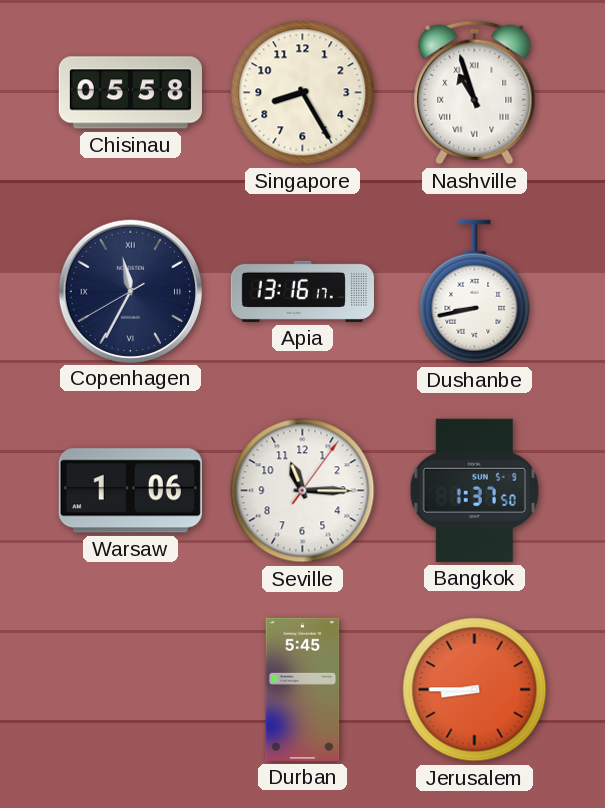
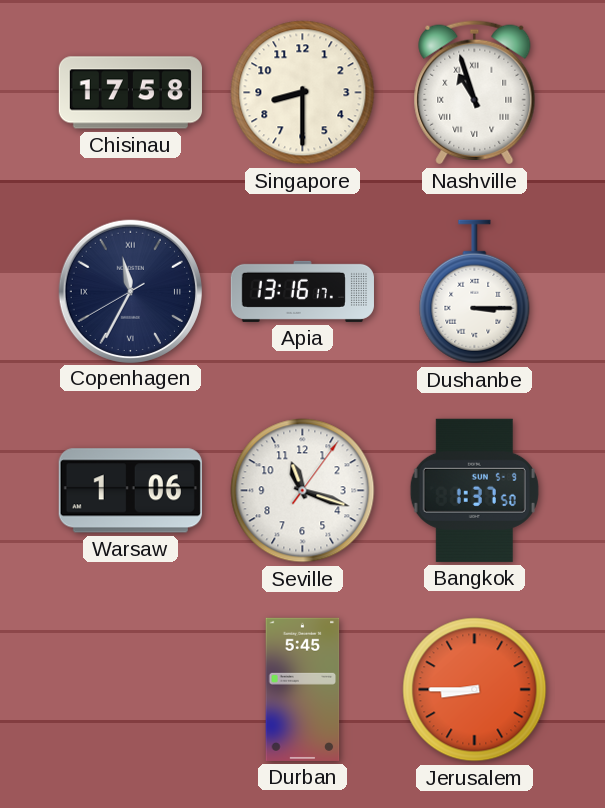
Chisinau: 05:58 -> 17:58
Singapore: 8:25 -> 8:30
Dushanbe: 8:43 -> 3:15
Seville: 11:15 -> 11:18
